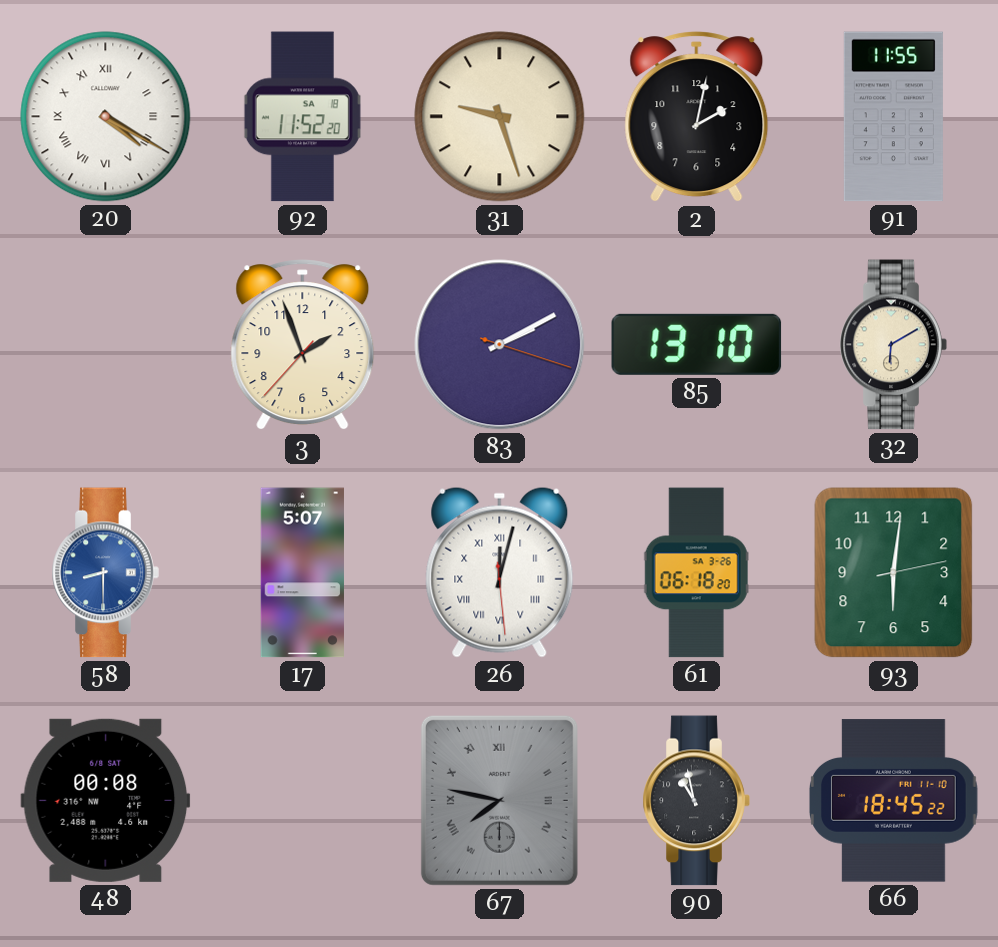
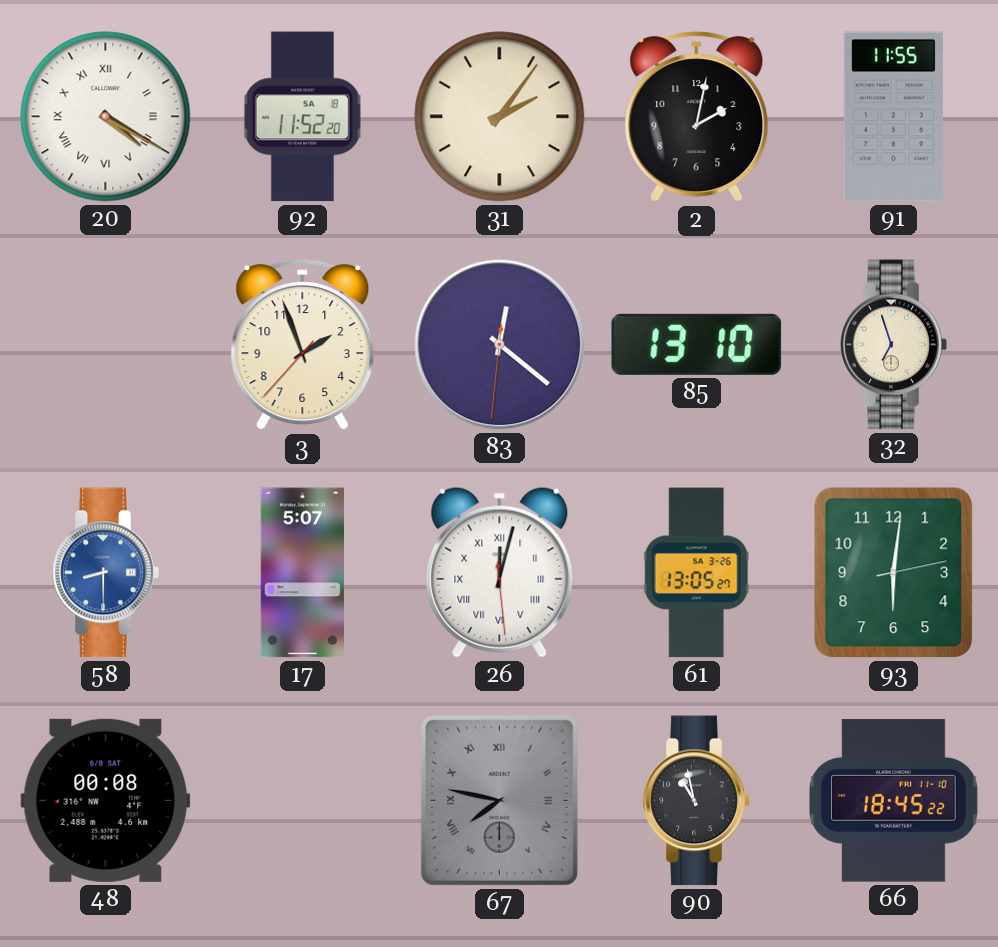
31: 9:27 -> 2:06
83: 2:10 -> 12:21
32: 6:10 -> 6:57
61: 06:18 -> 13:05
